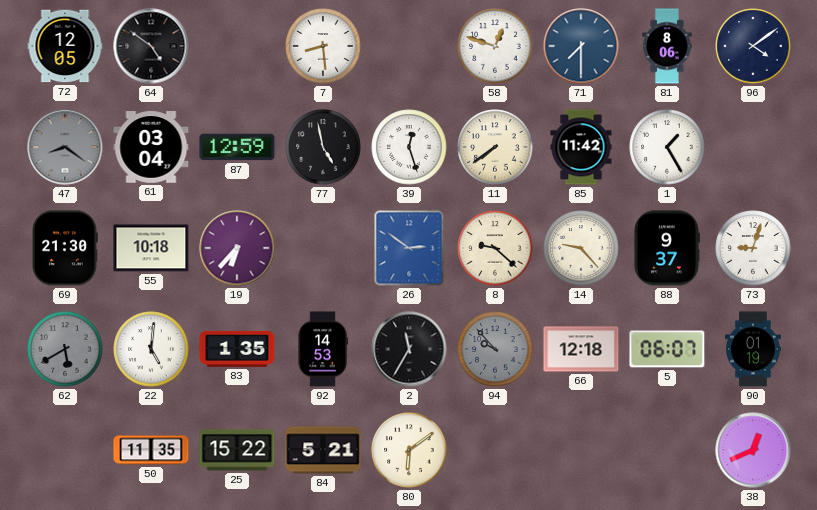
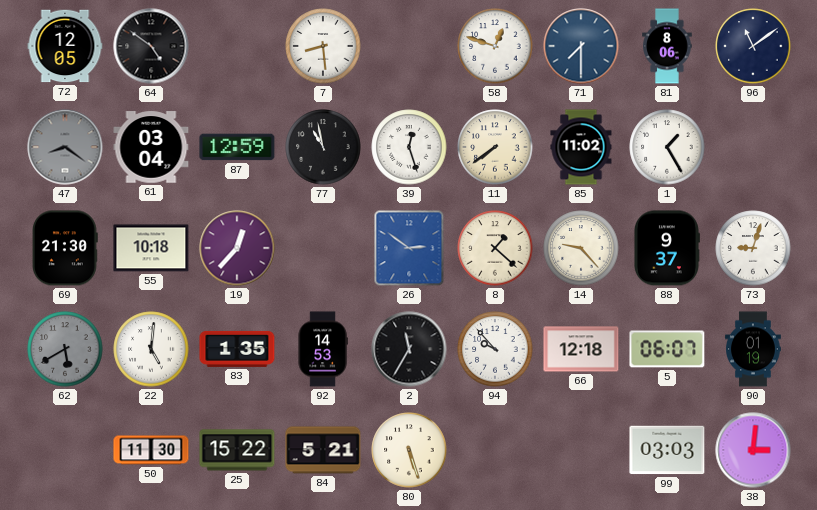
96: 4:09 -> 11:09
77: 4:58 -> 10:58
85: 11:42 -> 11:02
19: 6:37 -> 12:37
8: 9:22 -> 1:22
94 dial: grey -> white
50: 11:35 -> 11:30
80: 6:09 -> 5:27
99: none -> 03:03
38: 12:41 -> 3:01
